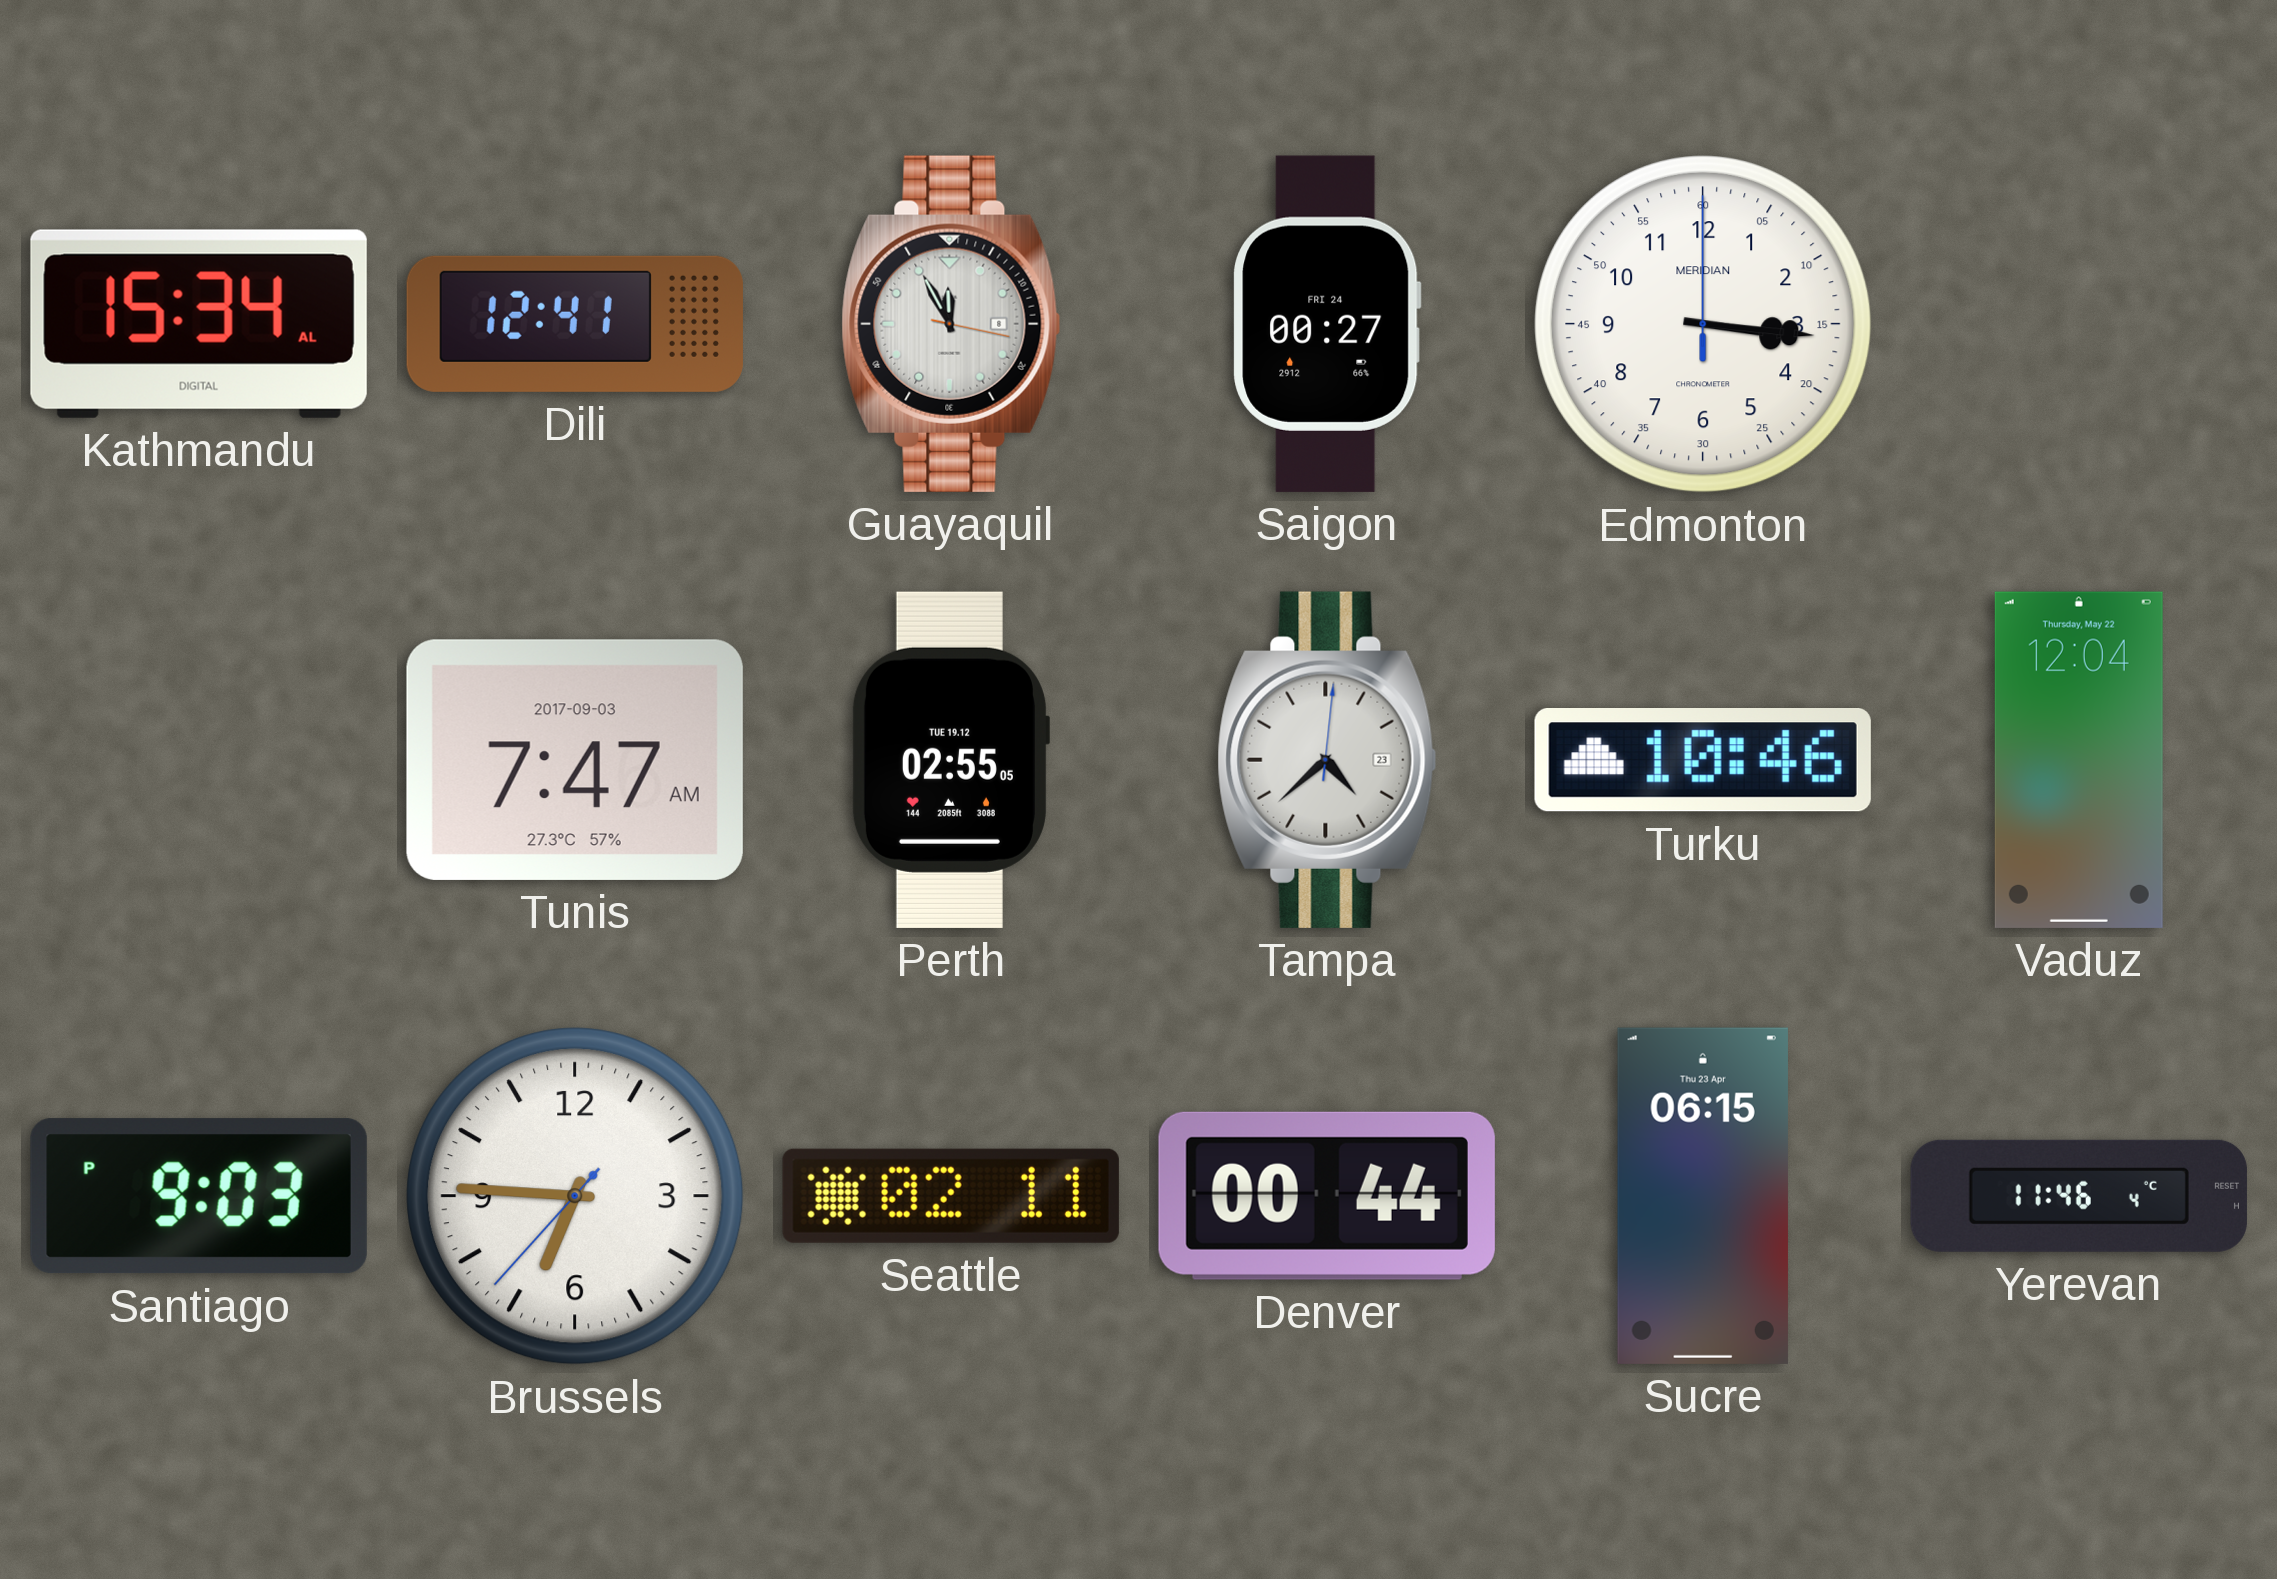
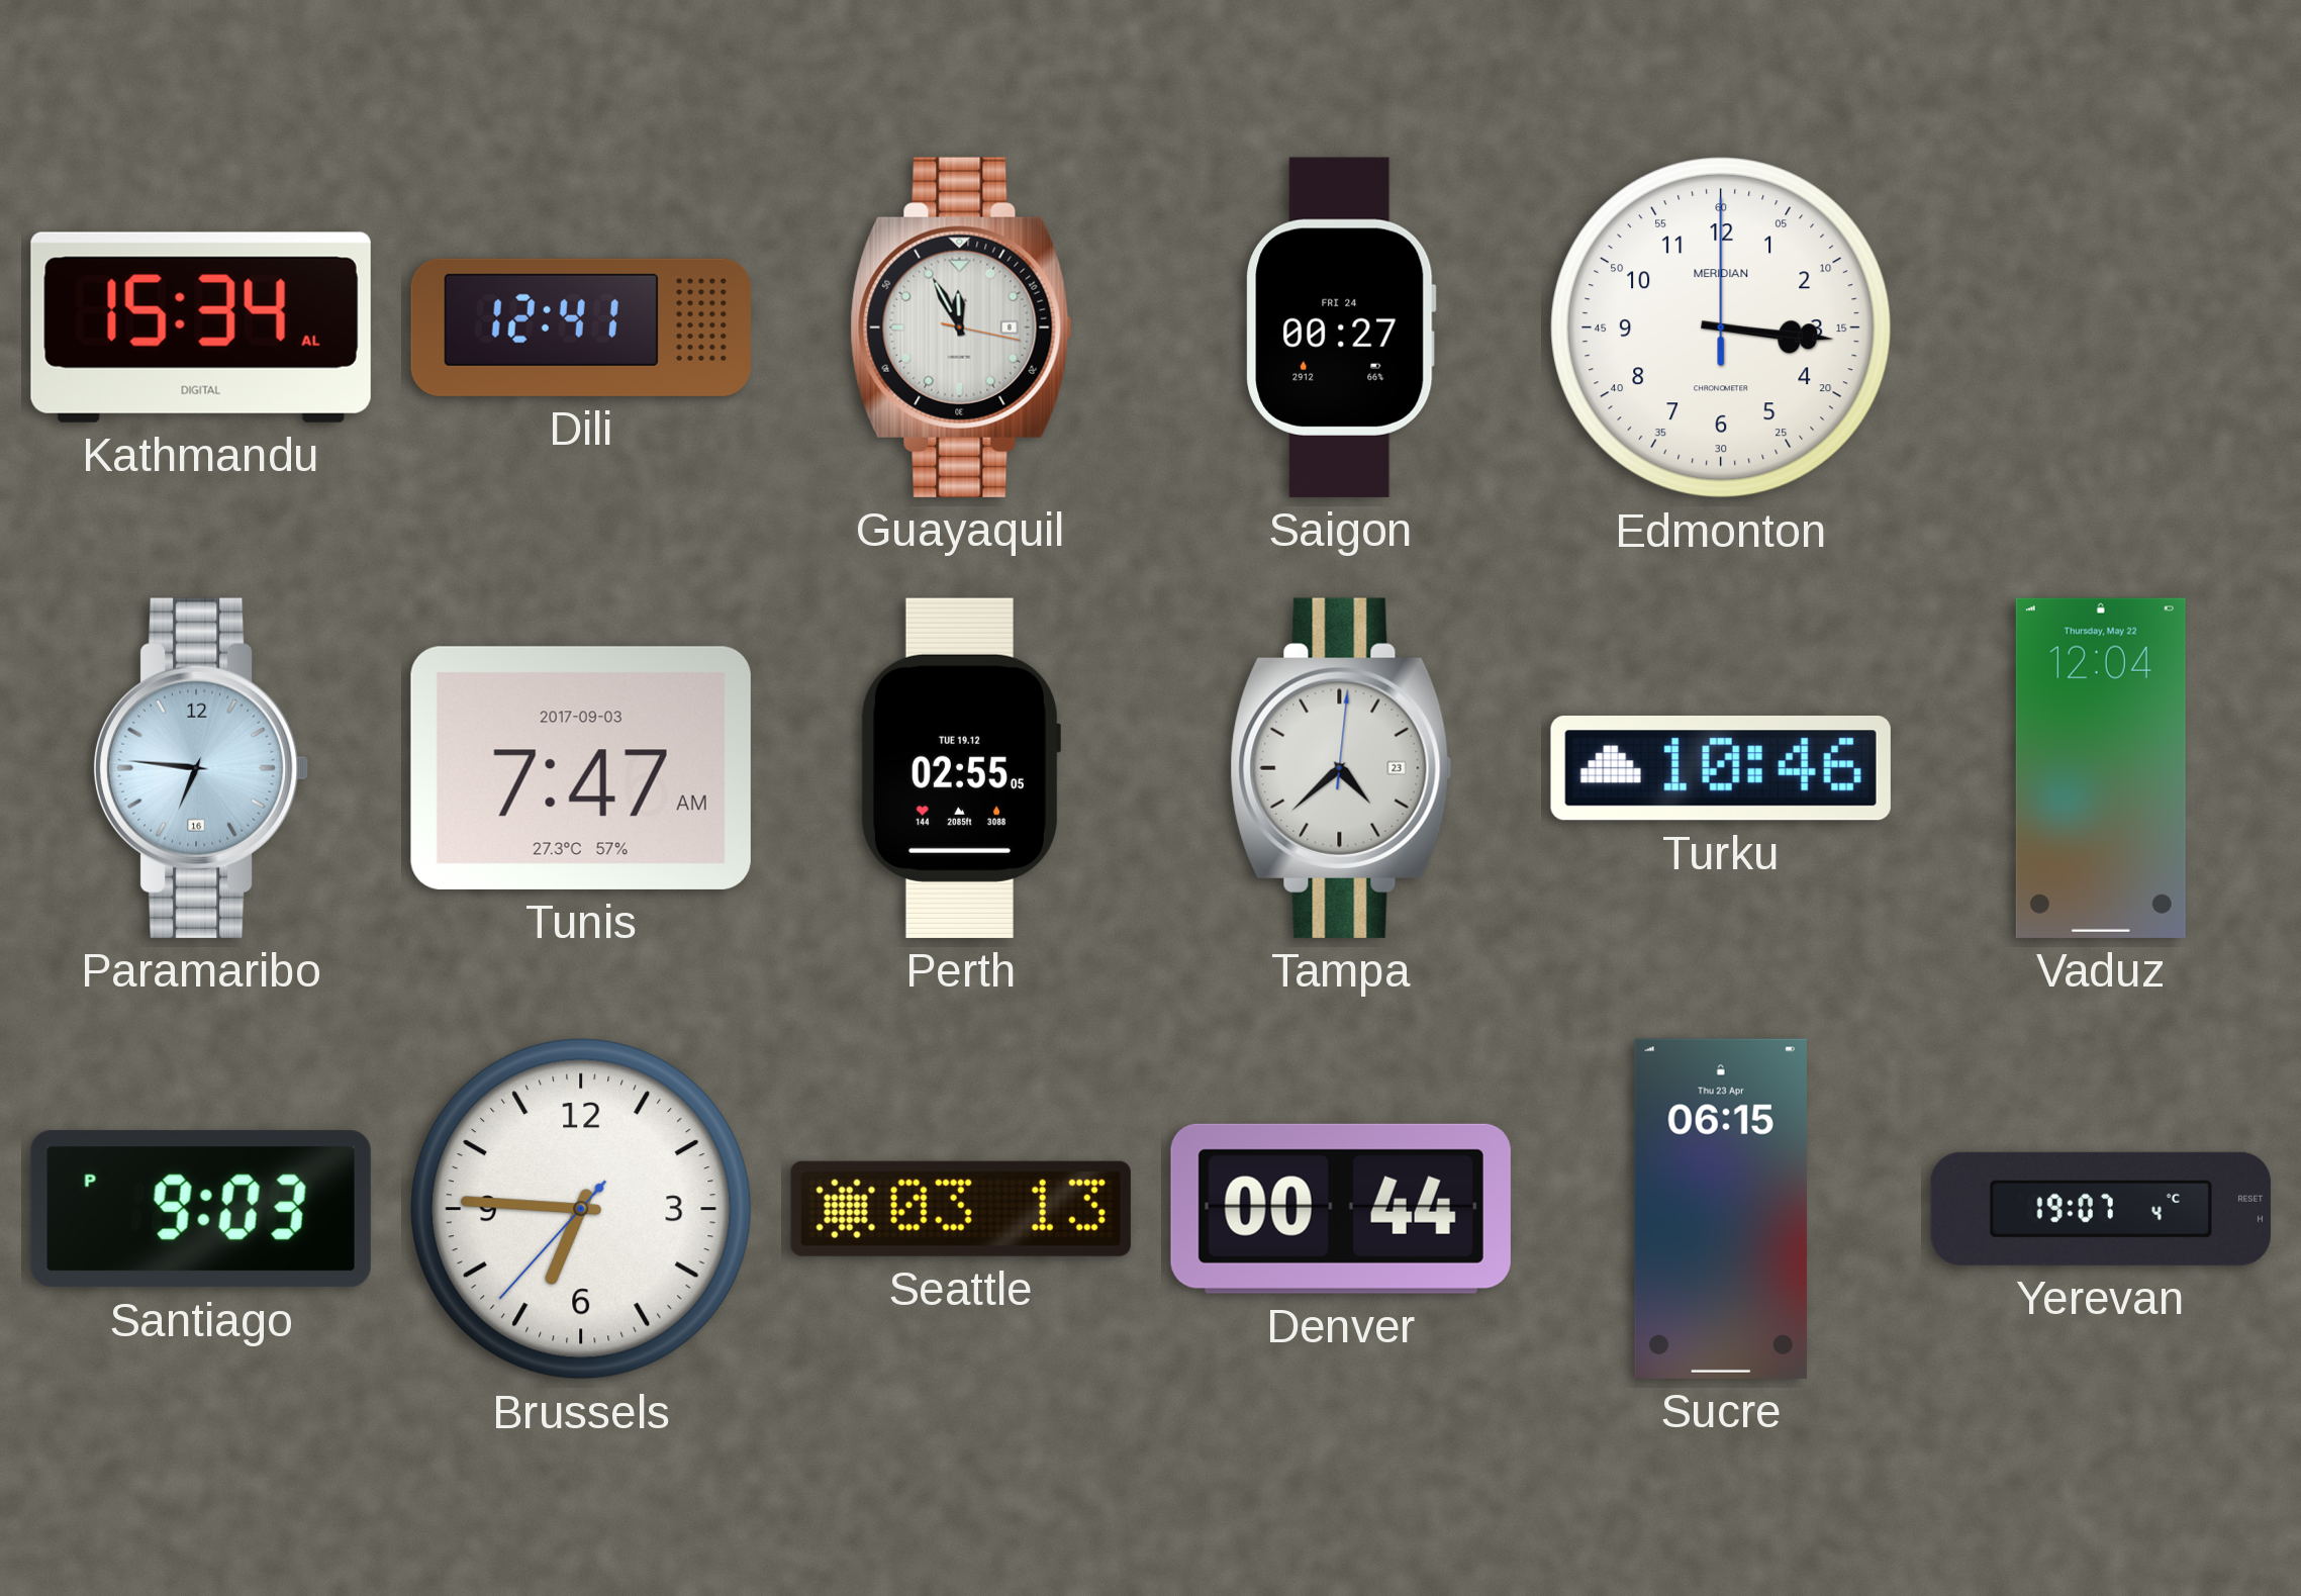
Paramaribo: none -> 6:46
Seattle: 02:11 -> 03:13
Yerevan: 11:46 -> 19:07
